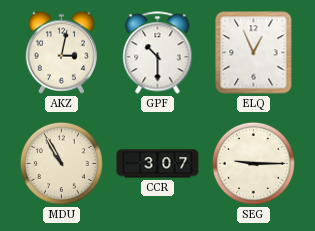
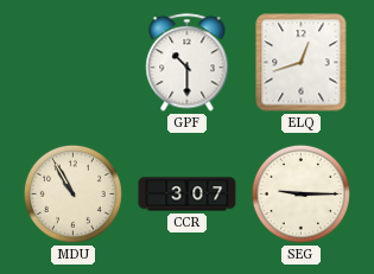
AKZ: 3:02 -> none
ELQ: 12:56 -> 12:42
